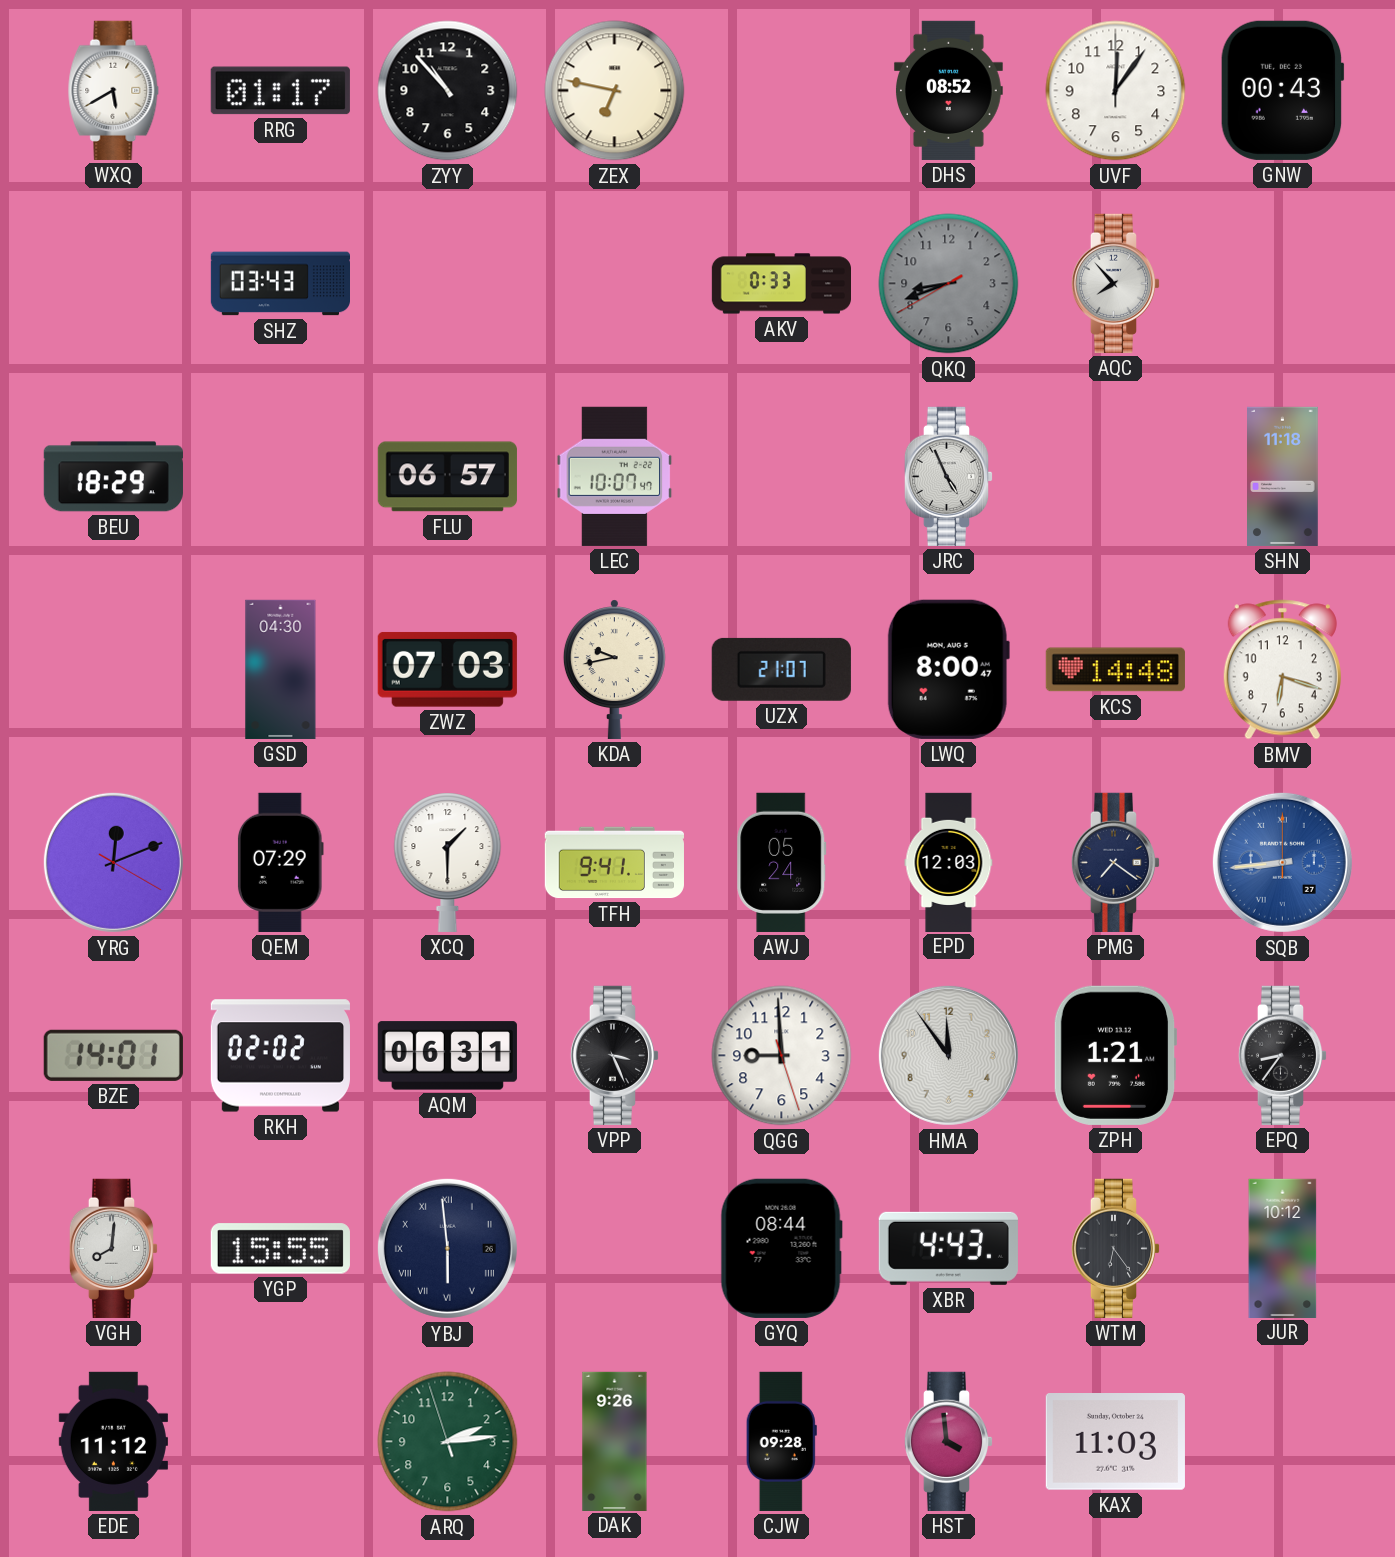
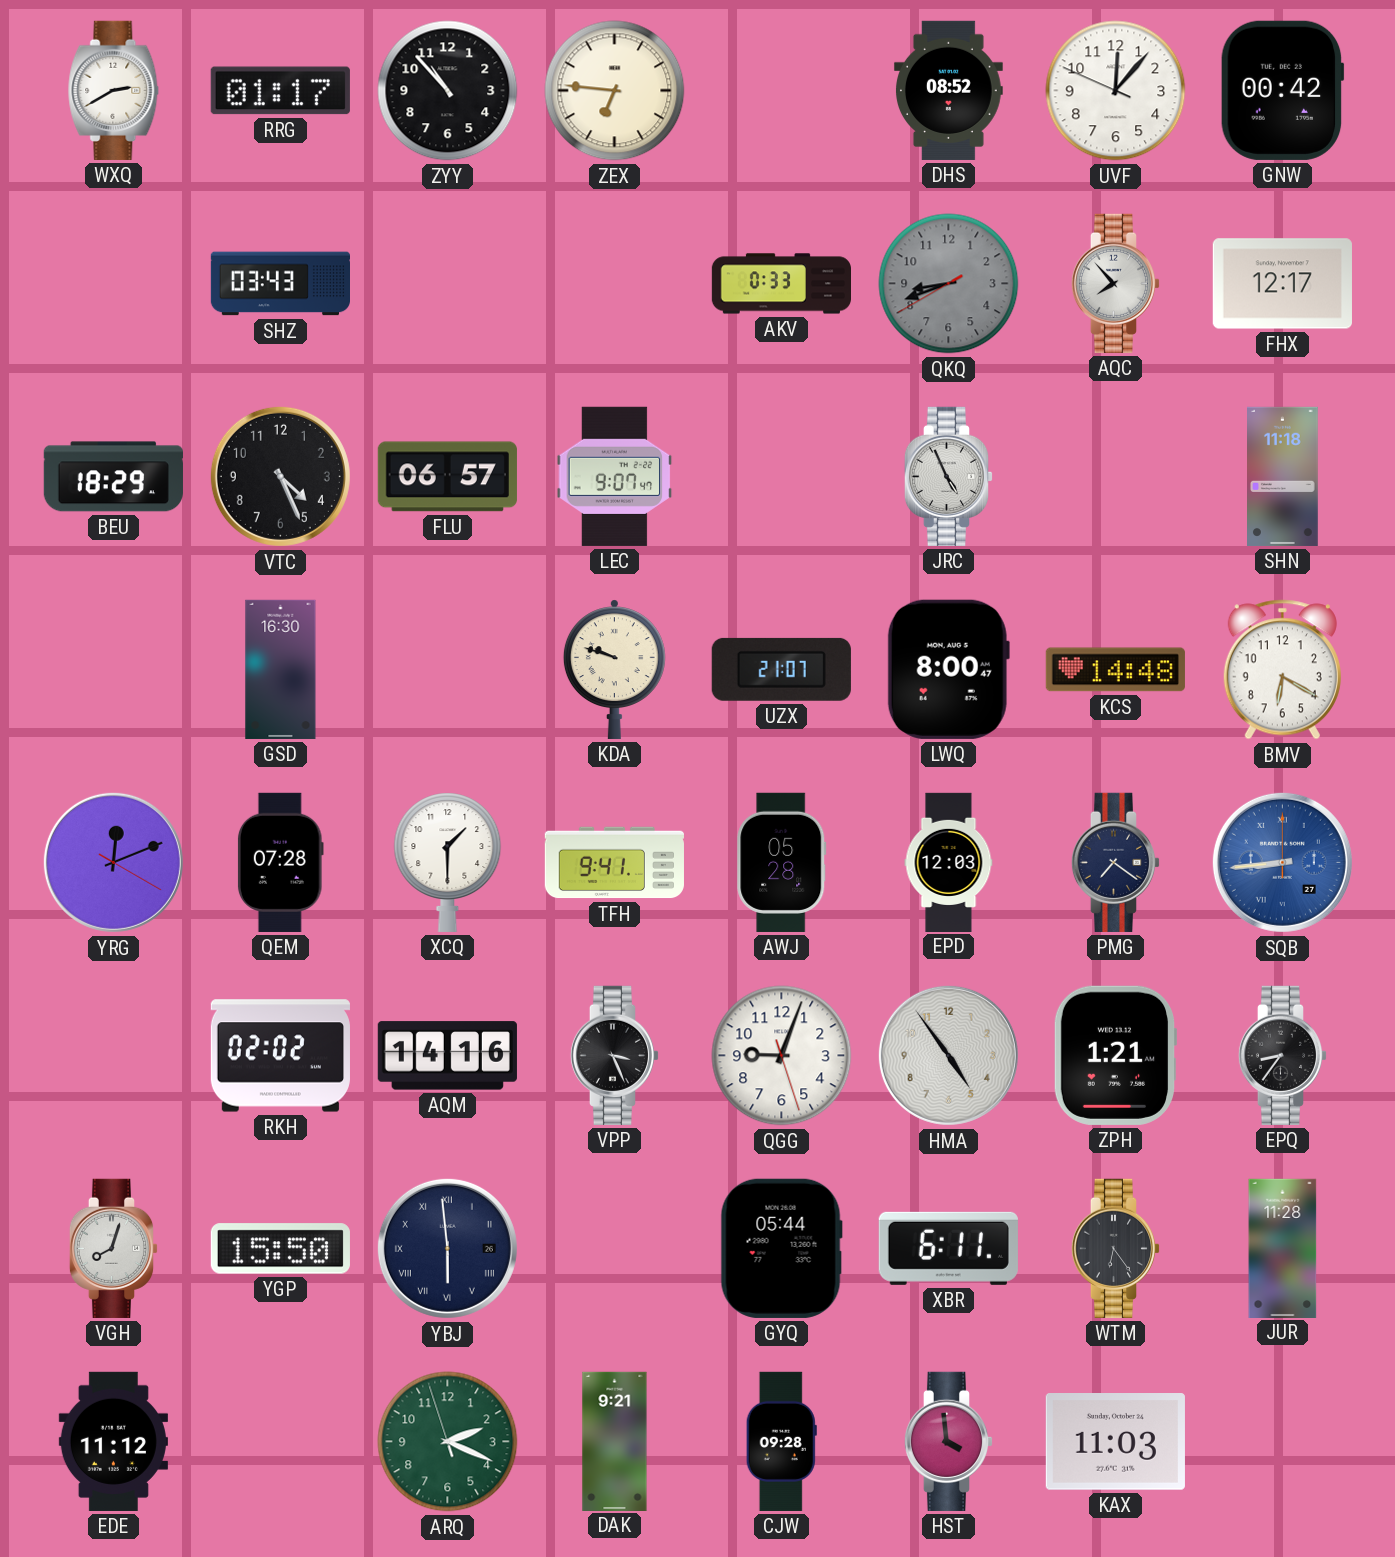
WXQ: 5:40 -> 2:40
ZEX: 6:47 -> 6:46
UVF: 12:06:00 -> 12:06:49
GNW: 00:43 -> 00:42
FHX: none -> 12:17
VTC: none -> 4:26
LEC: 10:07 -> 9:07
GSD: 04:30 -> 16:30
ZWZ: 07:03 -> none
KDA: 9:43 -> 9:48
BMV: 6:18 -> 6:20
QEM: 07:29 -> 07:28
AWJ: 05:24 -> 05:28
BZE: 14:01 -> none
AQM: 06:31 -> 14:16
QGG: 8:59 -> 9:03
HMA: 11:54 -> 4:54
VGH: 8:01 -> 8:03
YGP: 15:55 -> 15:50
GYQ: 08:44 -> 05:44
XBR: 4:43 -> 6:11
JUR: 10:12 -> 11:28
ARQ: 2:13 -> 2:18
DAK: 9:26 -> 9:21
